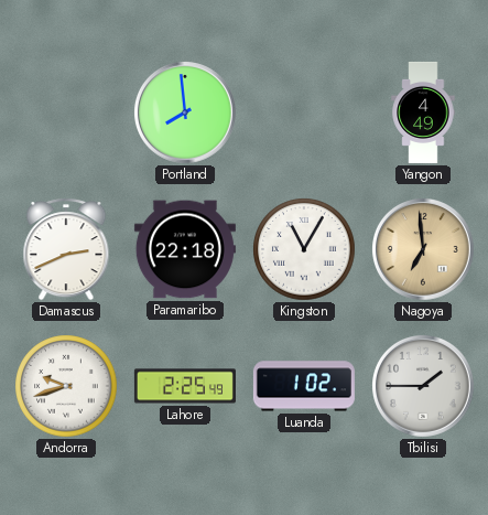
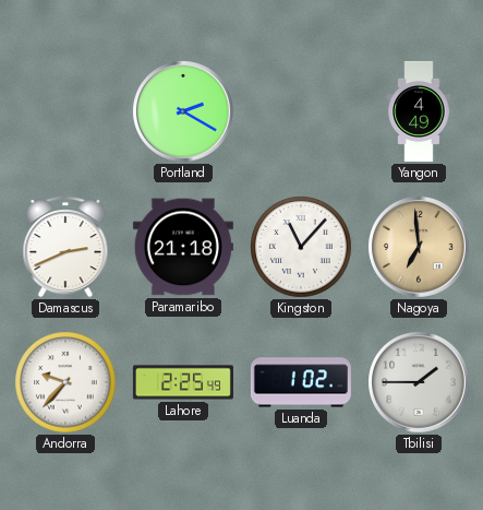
Portland: 7:59 -> 2:20
Paramaribo: 22:18 -> 21:18
Kingston: 11:05 -> 11:07
Andorra: 9:42 -> 9:37
